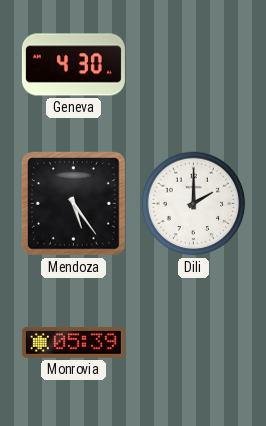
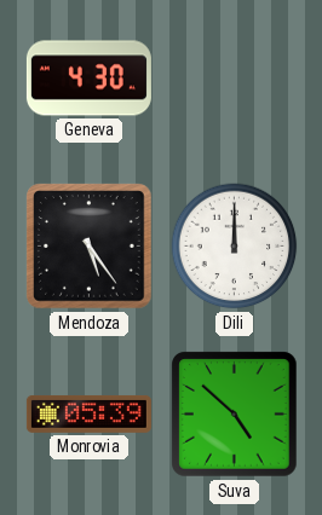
Dili: 2:00 -> 12:00
Suva: none -> 4:52
